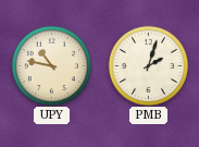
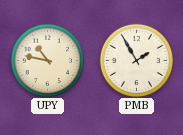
PMB: 2:03 -> 1:55
